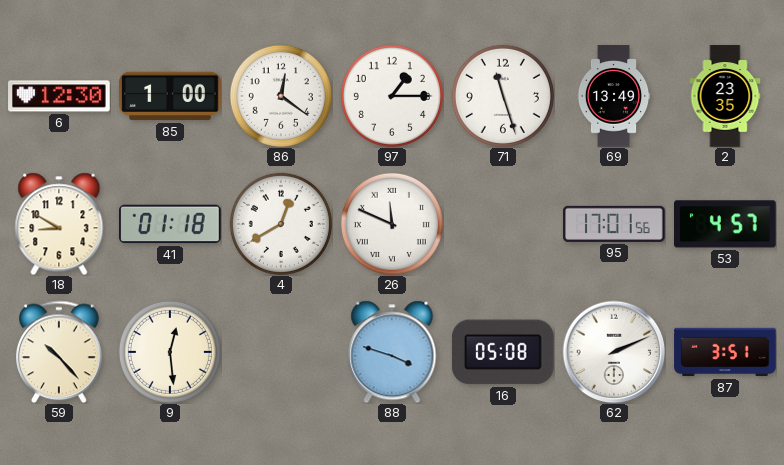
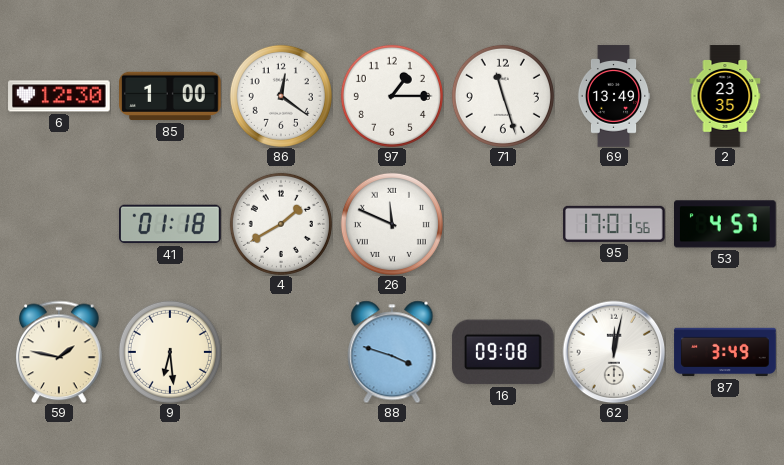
18: 8:50 -> none
4: 12:40 -> 1:40
59: 10:23 -> 1:47
9: 12:29 -> 6:29
16: 05:08 -> 09:08
62: 2:11 -> 12:02
87: 3:51 -> 3:49
